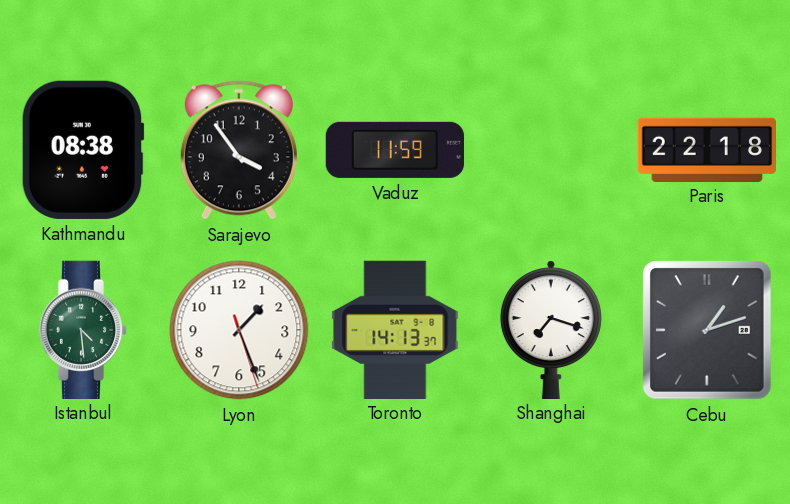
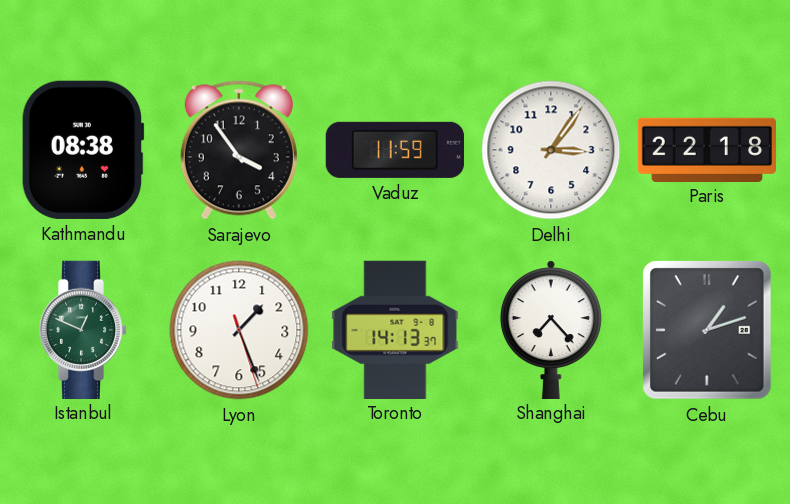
Delhi: none -> 3:06
Istanbul: 4:29 -> 12:49
Shanghai: 7:18 -> 7:23
